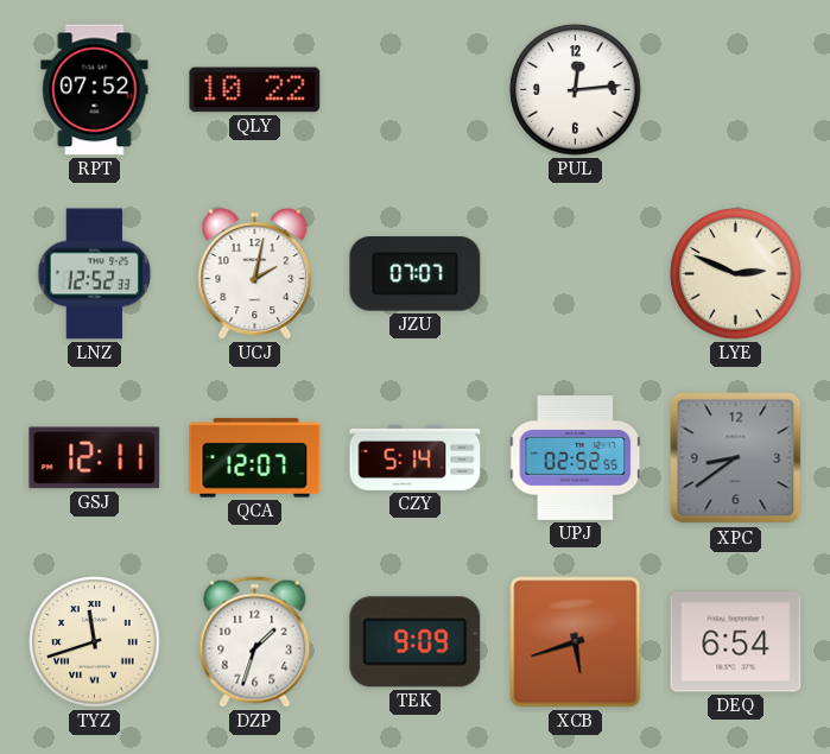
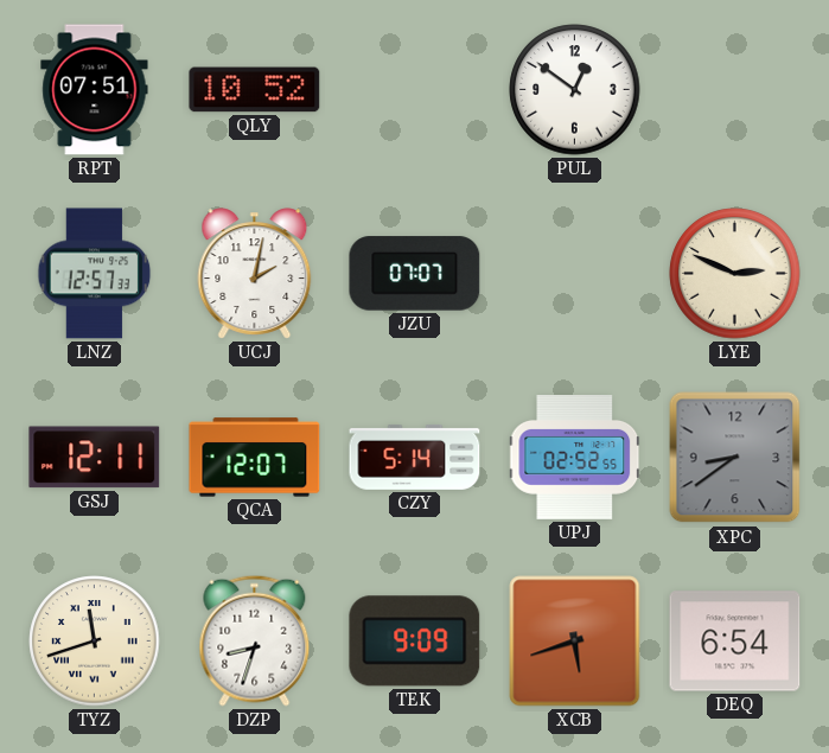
RPT: 07:52 -> 07:51
QLY: 10:22 -> 10:52
PUL: 12:14 -> 12:51
LNZ: 12:52 -> 12:57
DZP: 1:33 -> 8:33
